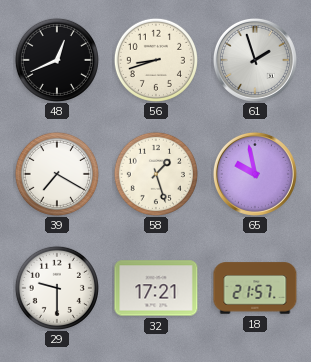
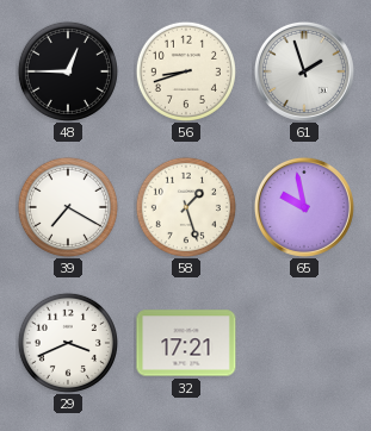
48: 12:41 -> 12:45
29: 9:30 -> 3:41
18: 21:57 -> none
